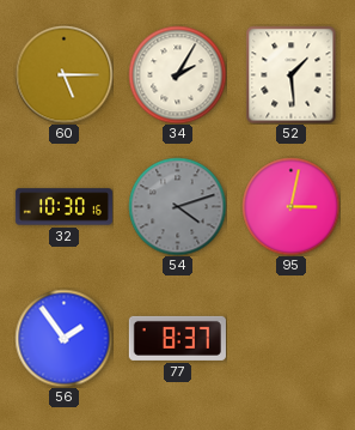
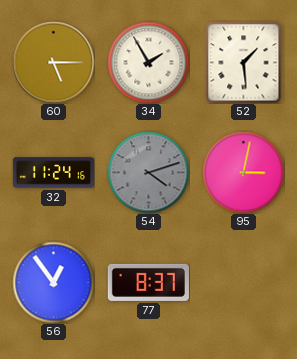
34: 2:05 -> 1:55
32: 10:30 -> 11:24
56: 1:54 -> 12:54
